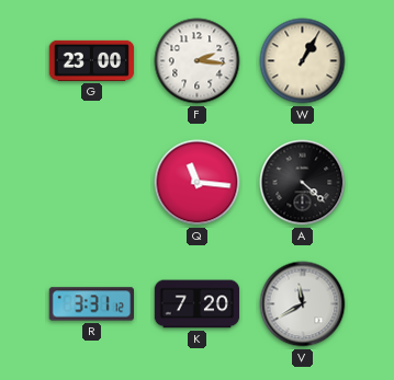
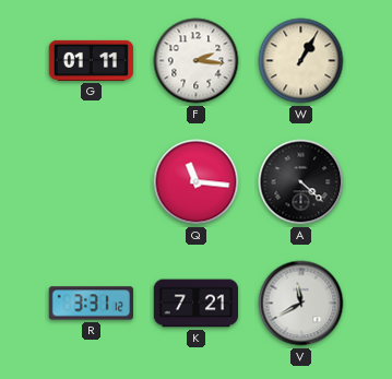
G: 23:00 -> 01:11
K: 7:20 -> 7:21
